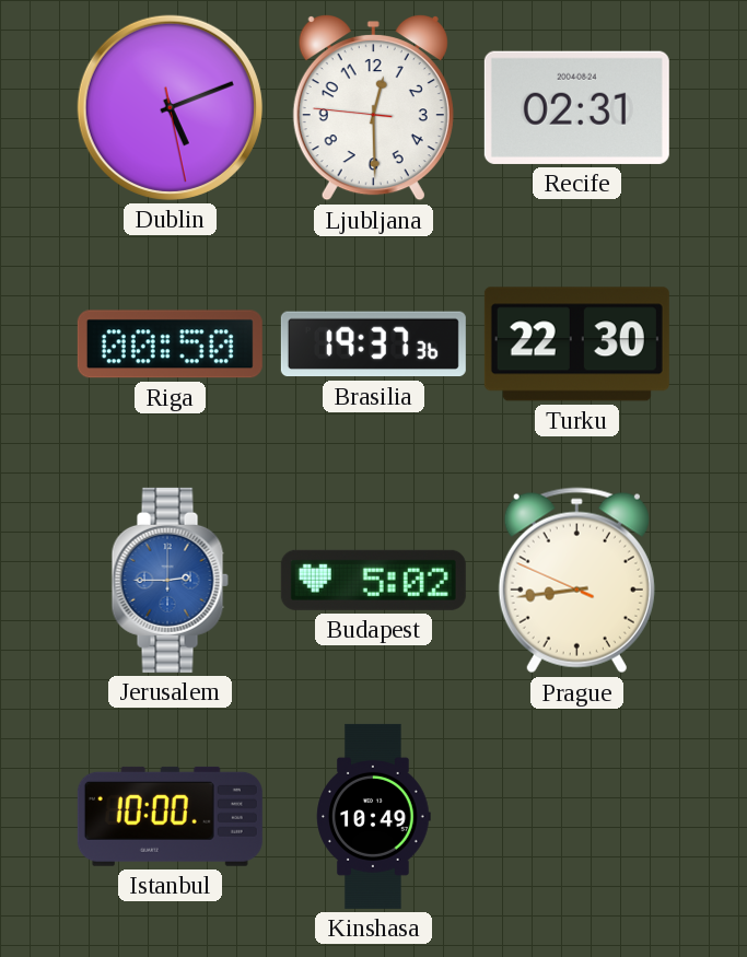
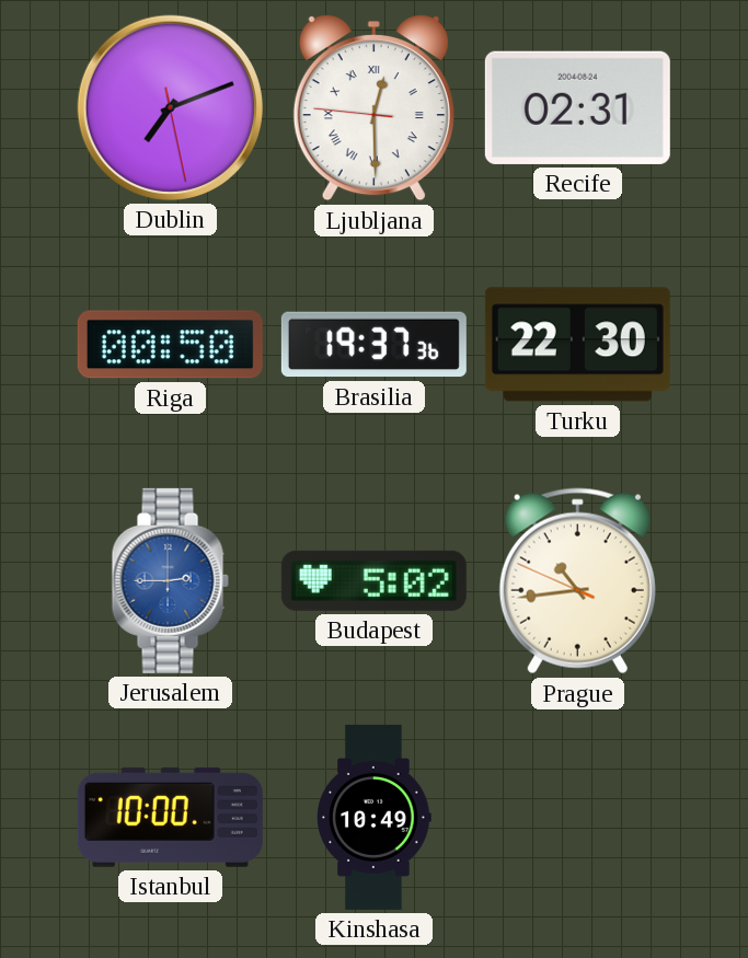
Dublin: 5:11 -> 7:11
Ljubljana numerals: Arabic -> Roman
Prague: 8:43 -> 10:43
